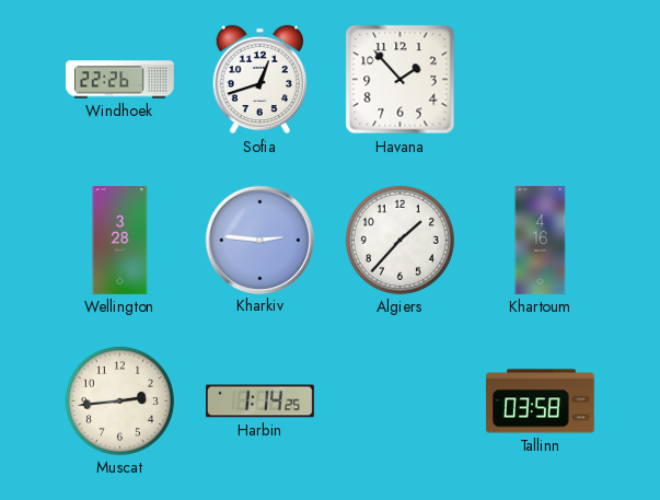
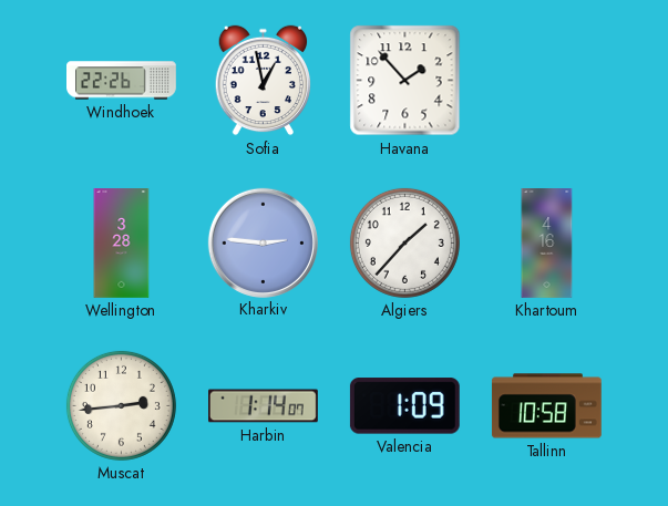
Sofia: 12:42 -> 12:58
Harbin: 1:14:25 -> 1:14:07
Valencia: none -> 1:09
Tallinn: 03:58 -> 10:58
